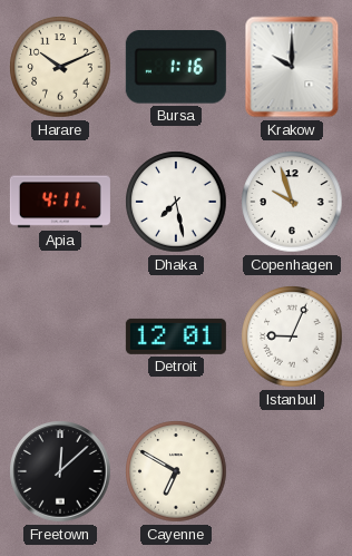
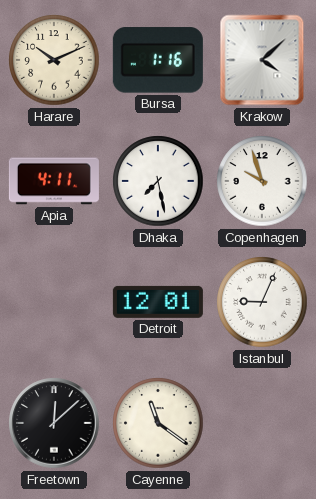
Krakow: 10:00 -> 4:08
Cayenne: 6:50 -> 11:21
